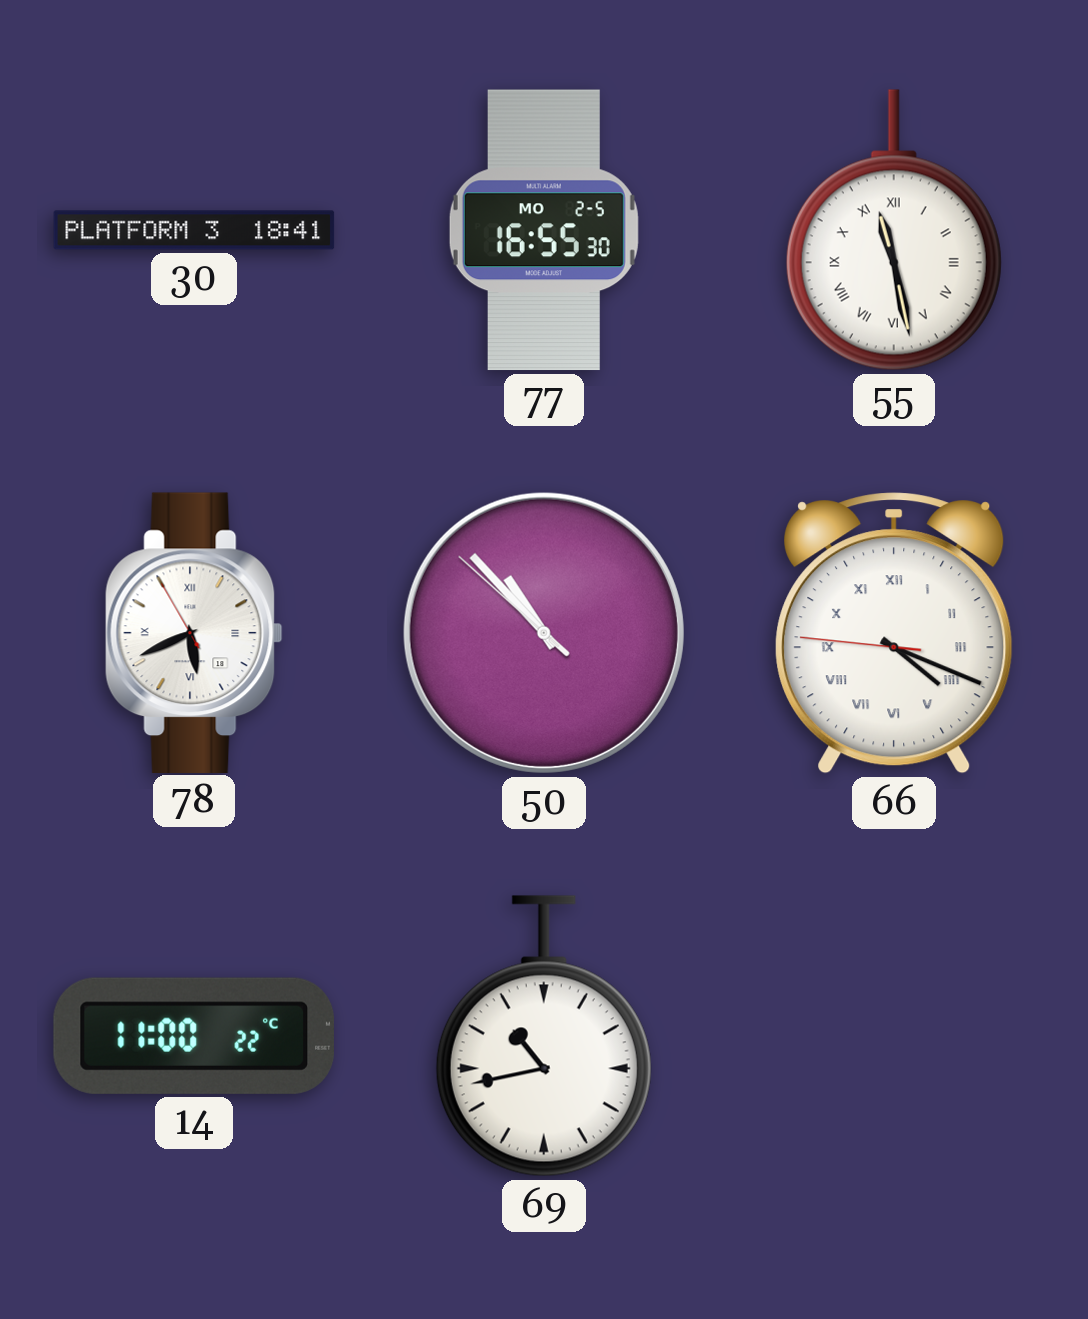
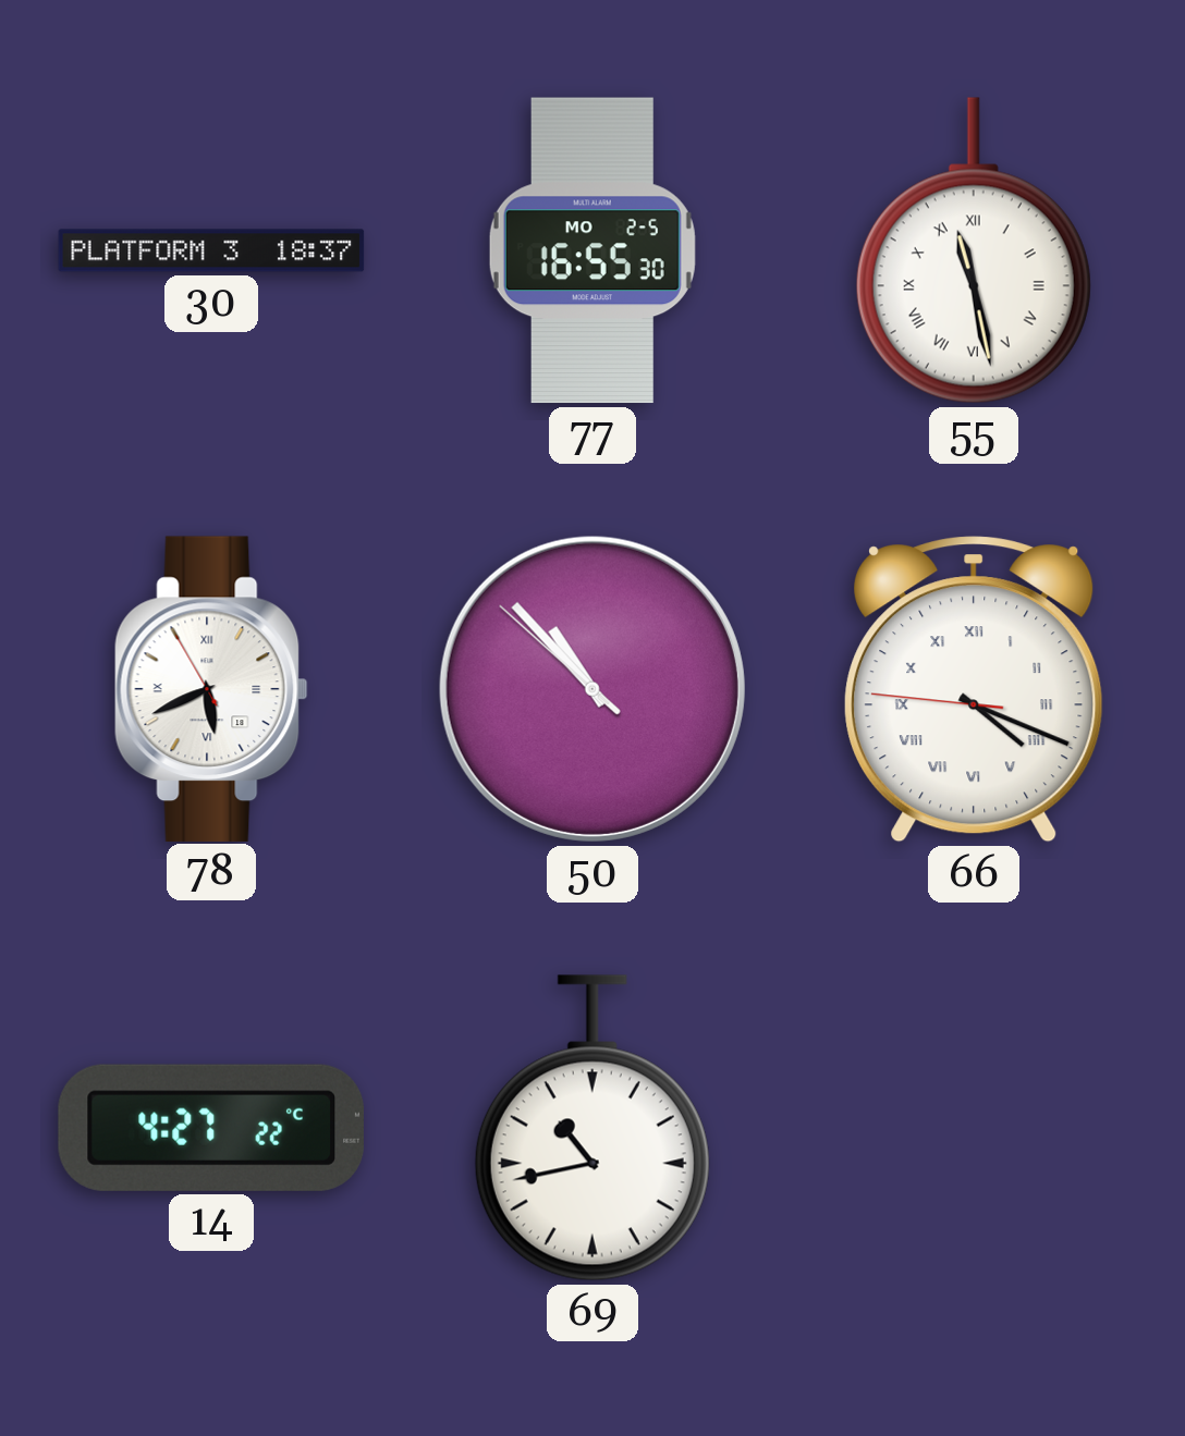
30: 18:41 -> 18:37
14: 11:00 -> 4:27
